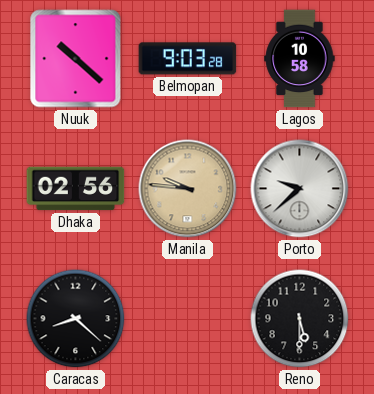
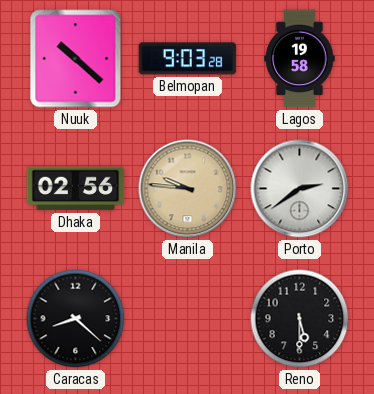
Lagos: 10:58 -> 19:58
Porto: 9:38 -> 2:39
